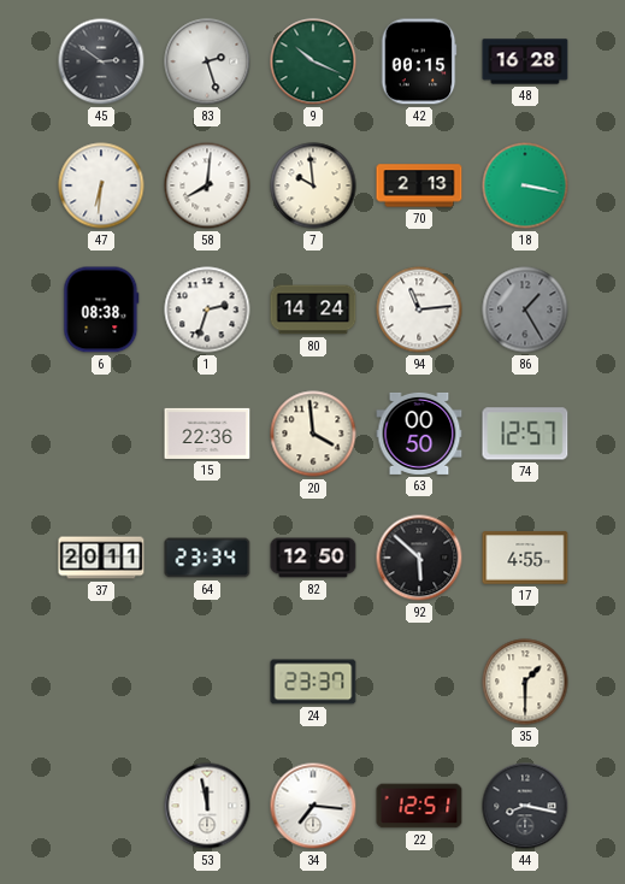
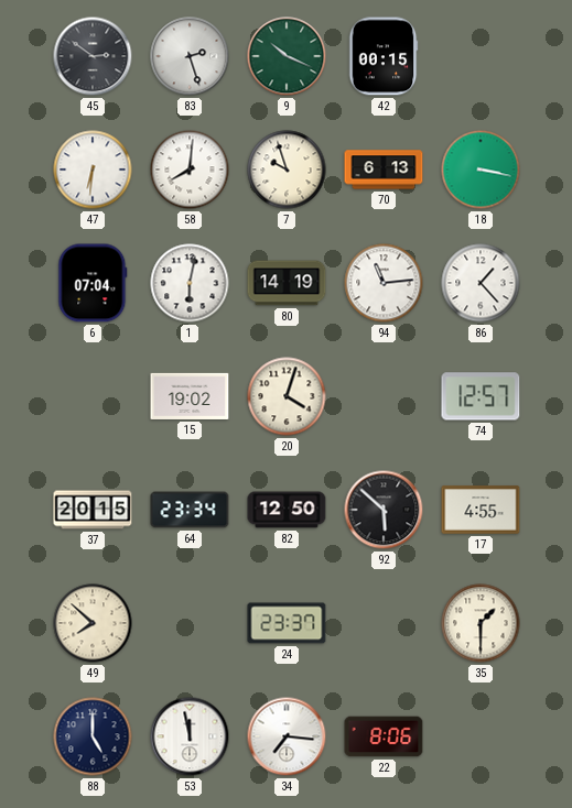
48: 16:28 -> none
7: 9:59 -> 9:57
70: 2:13 -> 6:13
6: 08:38 -> 07:04
1: 2:33 -> 6:02
80: 14:24 -> 14:19
86: 1:25 -> 1:23
86 dial: grey -> white
15: 22:36 -> 19:02
20: 3:59 -> 4:03
63: 00:50 -> none
37: 20:11 -> 20:15
49: none -> 7:52
88: none -> 5:00
22: 12:51 -> 8:06
44: 8:17 -> none
